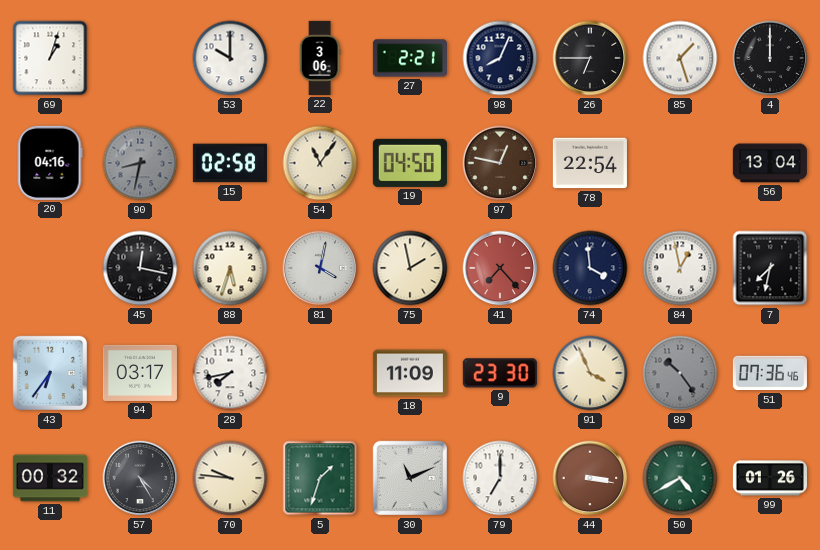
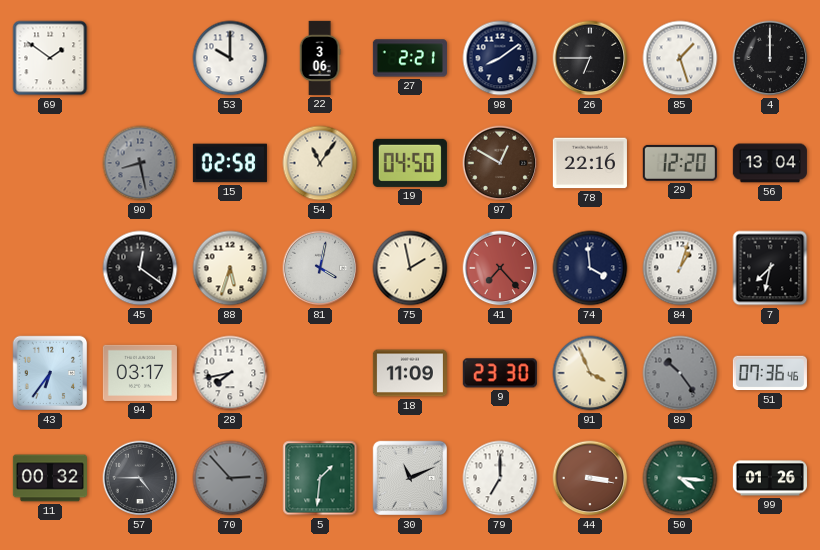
69: 1:03 -> 1:51
98: 8:04 -> 8:09
20: 04:16 -> none
90: 8:32 -> 8:28
97: 12:47 -> 12:50
78: 22:54 -> 22:16
29: none -> 12:20
45: 12:17 -> 12:21
84: 12:58 -> 1:03
57: 4:25 -> 4:45
70: 9:46 -> 2:53
70 dial: cream -> grey
5: 1:33 -> 1:31
50: 4:40 -> 4:16
